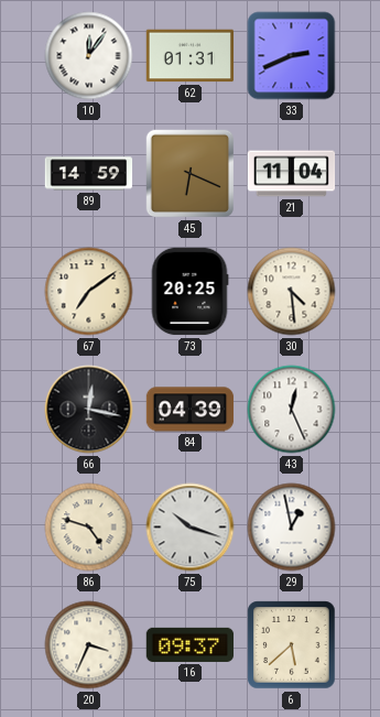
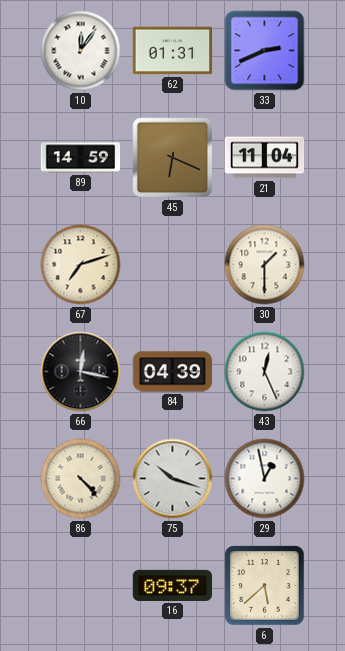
67: 7:09 -> 7:12
73: 20:25 -> none
30: 4:29 -> 1:30
86: 4:48 -> 4:23
20: 3:34 -> none
